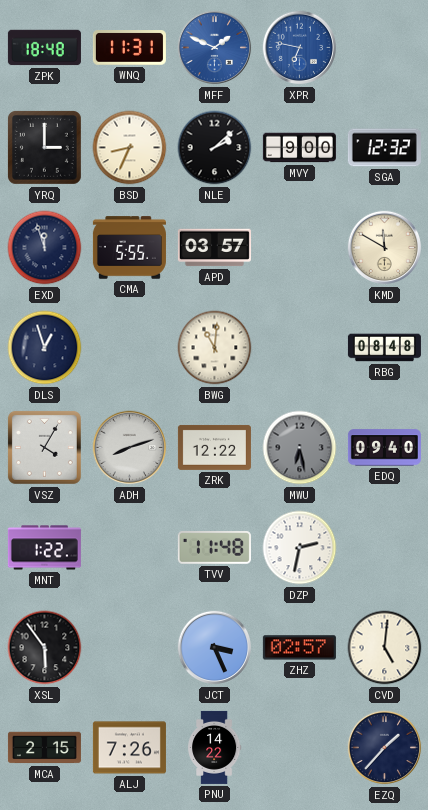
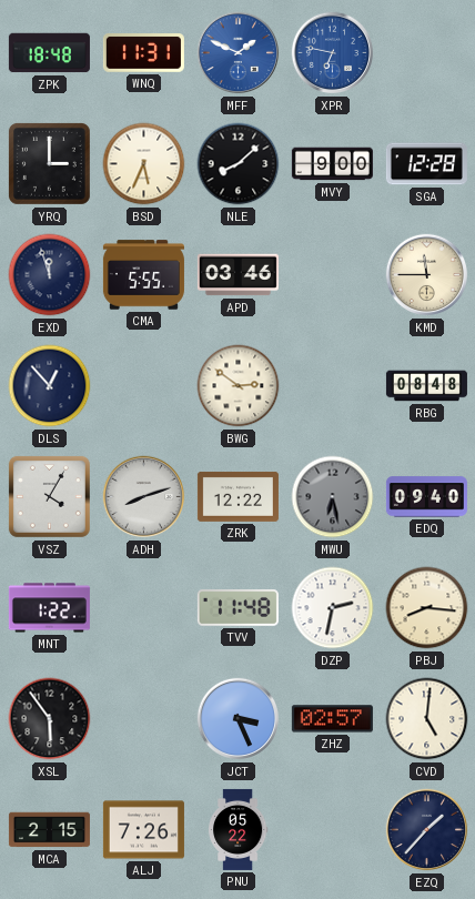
BSD: 8:34 -> 5:34
NLE: 2:08 -> 8:08
SGA: 12:32 -> 12:28
APD: 03:57 -> 03:46
KMD: 11:50 -> 11:45
DLS: 12:57 -> 12:53
BWG: 11:01 -> 2:51
PBJ: none -> 8:16
PNU: 14:22 -> 05:22
